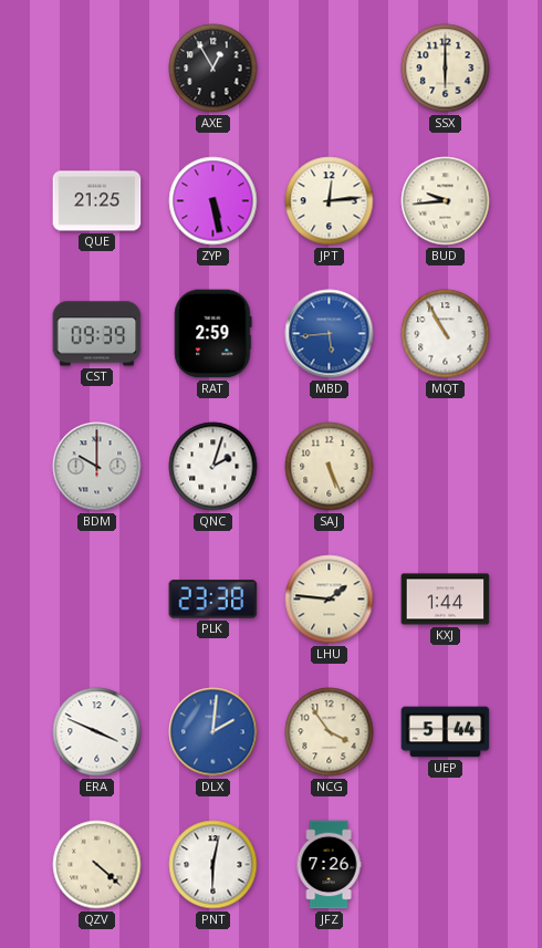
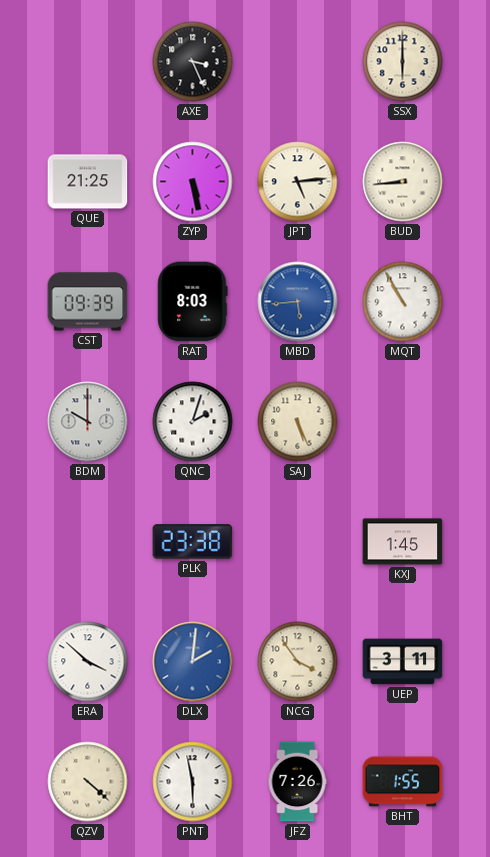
AXE: 12:55 -> 3:26
JPT: 12:14 -> 5:14
BUD: 9:44 -> 8:44
RAT: 2:59 -> 8:03
LHU: 1:46 -> none
KXJ: 1:44 -> 1:45
ERA: 3:49 -> 3:52
UEP: 5:44 -> 3:11
PNT: 6:02 -> 5:58
BHT: none -> 1:55
